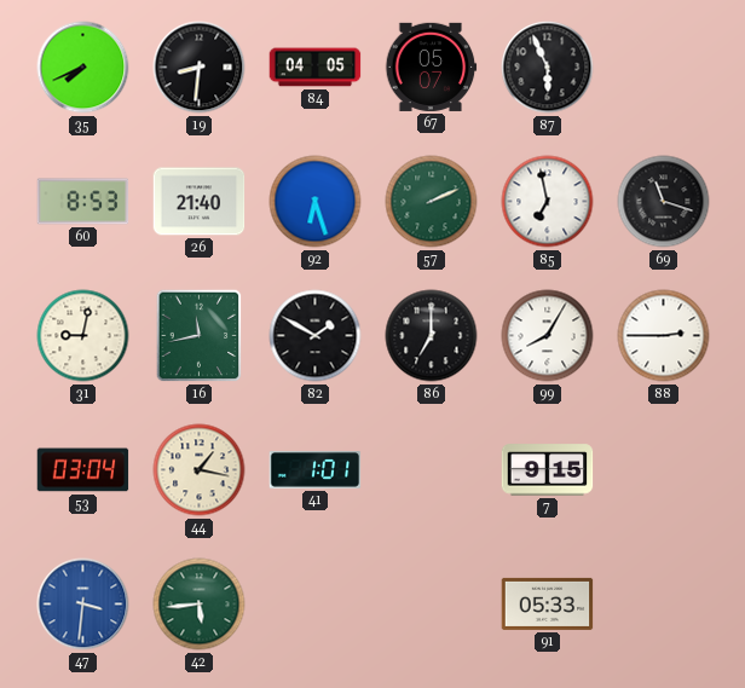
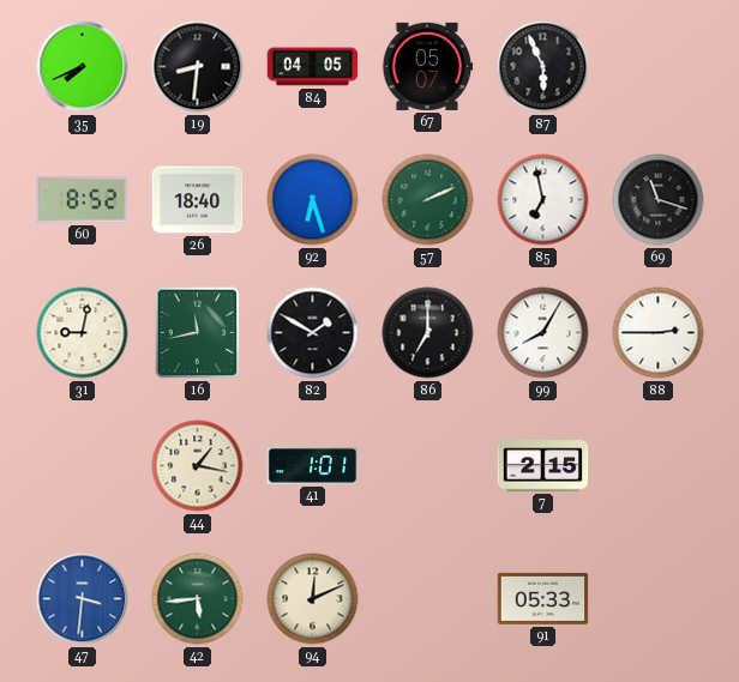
60: 8:53 -> 8:52
26: 21:40 -> 18:40
53: 03:04 -> none
7: 9:15 -> 2:15
94: none -> 12:11
